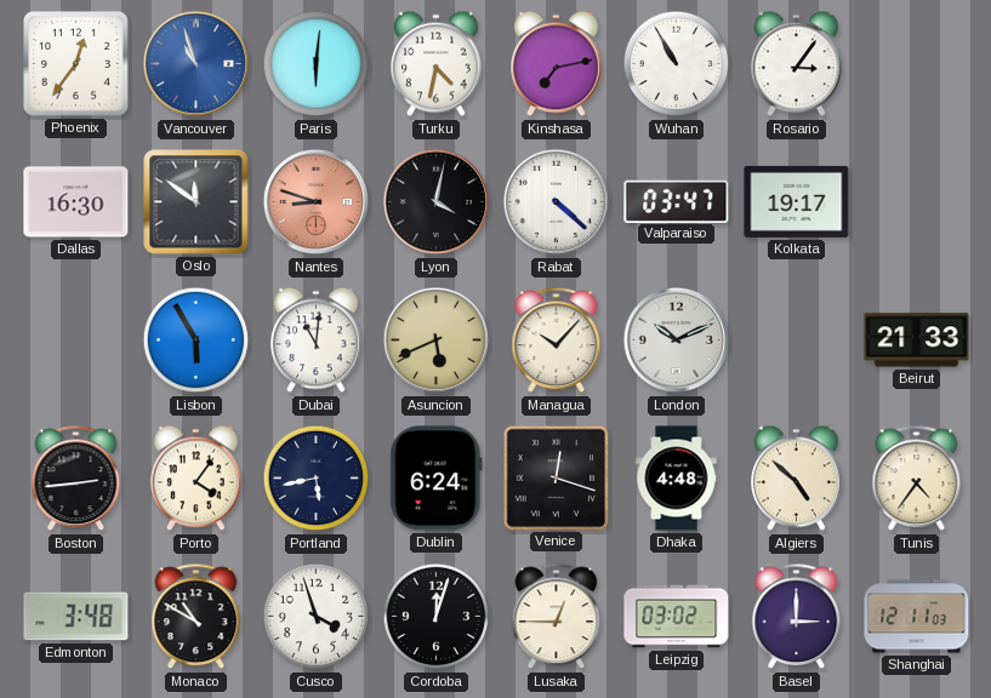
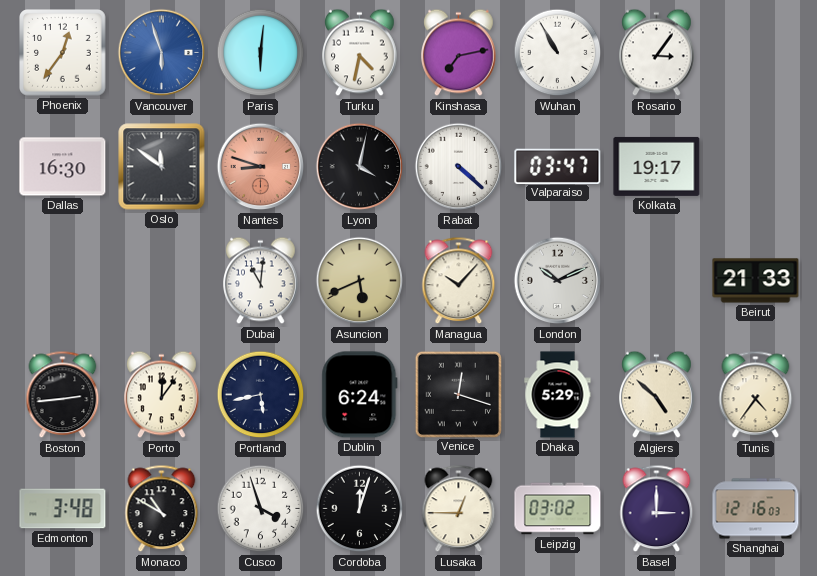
Vancouver: 10:57 -> 5:57
Lisbon: 5:55 -> none
Porto: 4:06 -> 12:06
Dhaka: 4:48 -> 5:29
Shanghai: 12:11 -> 12:16
